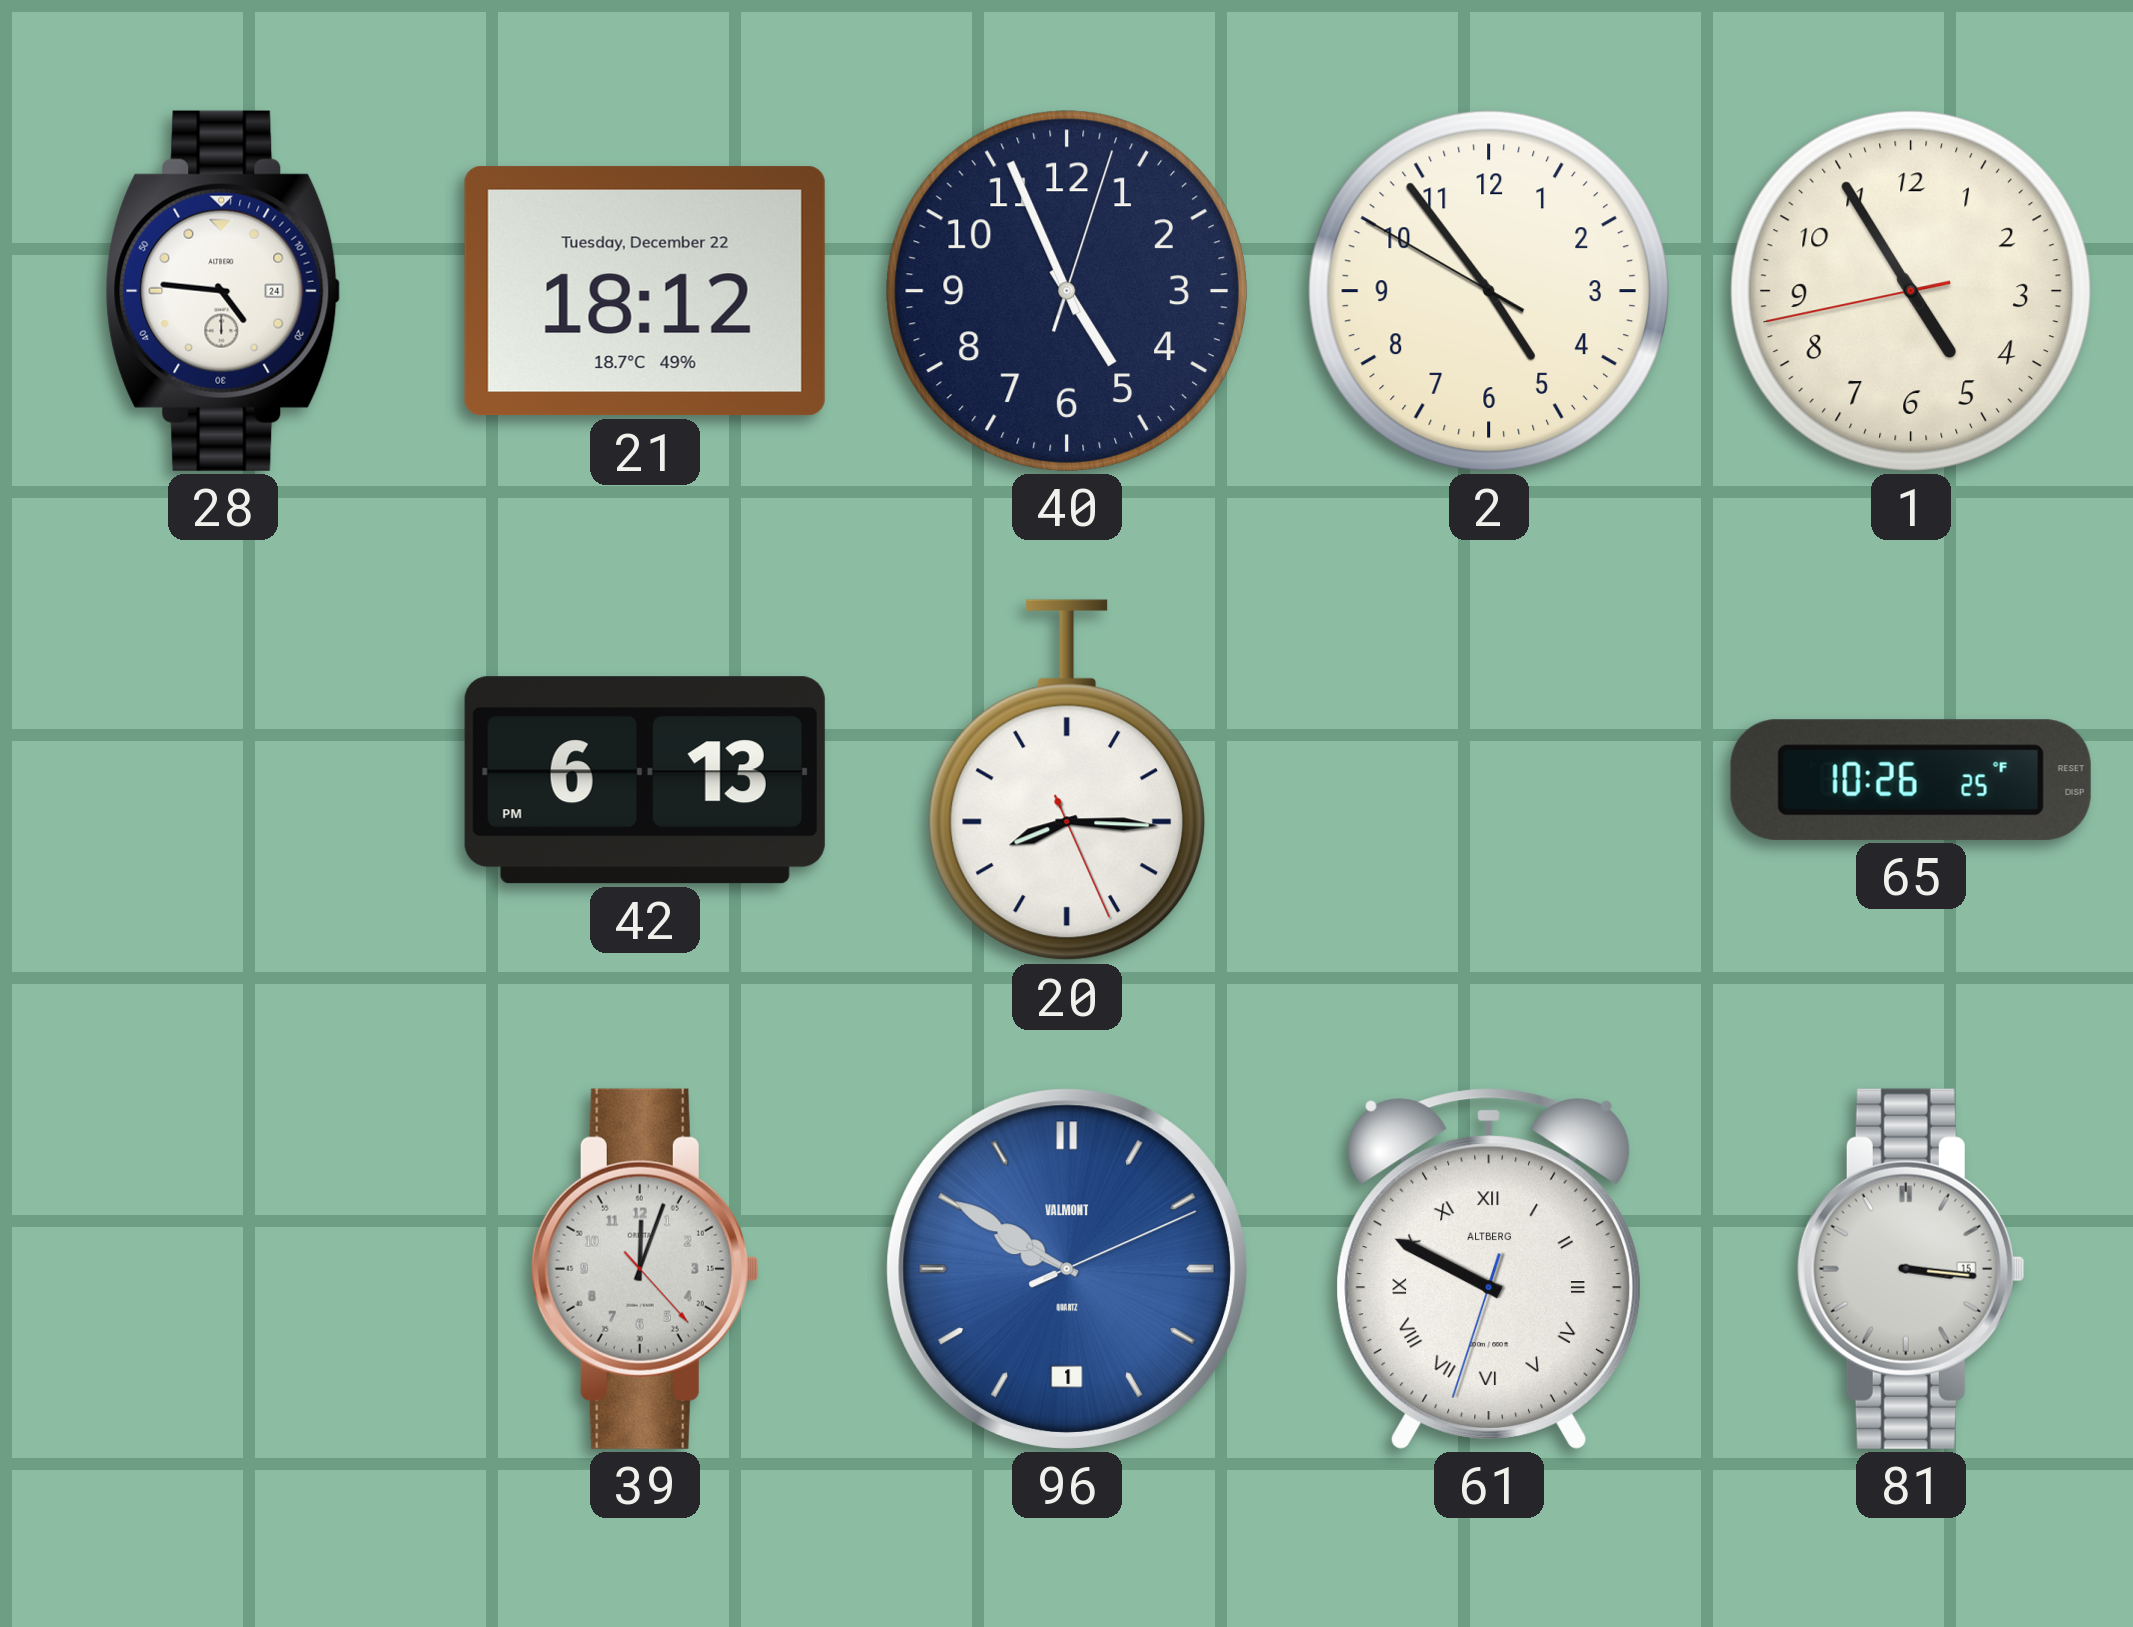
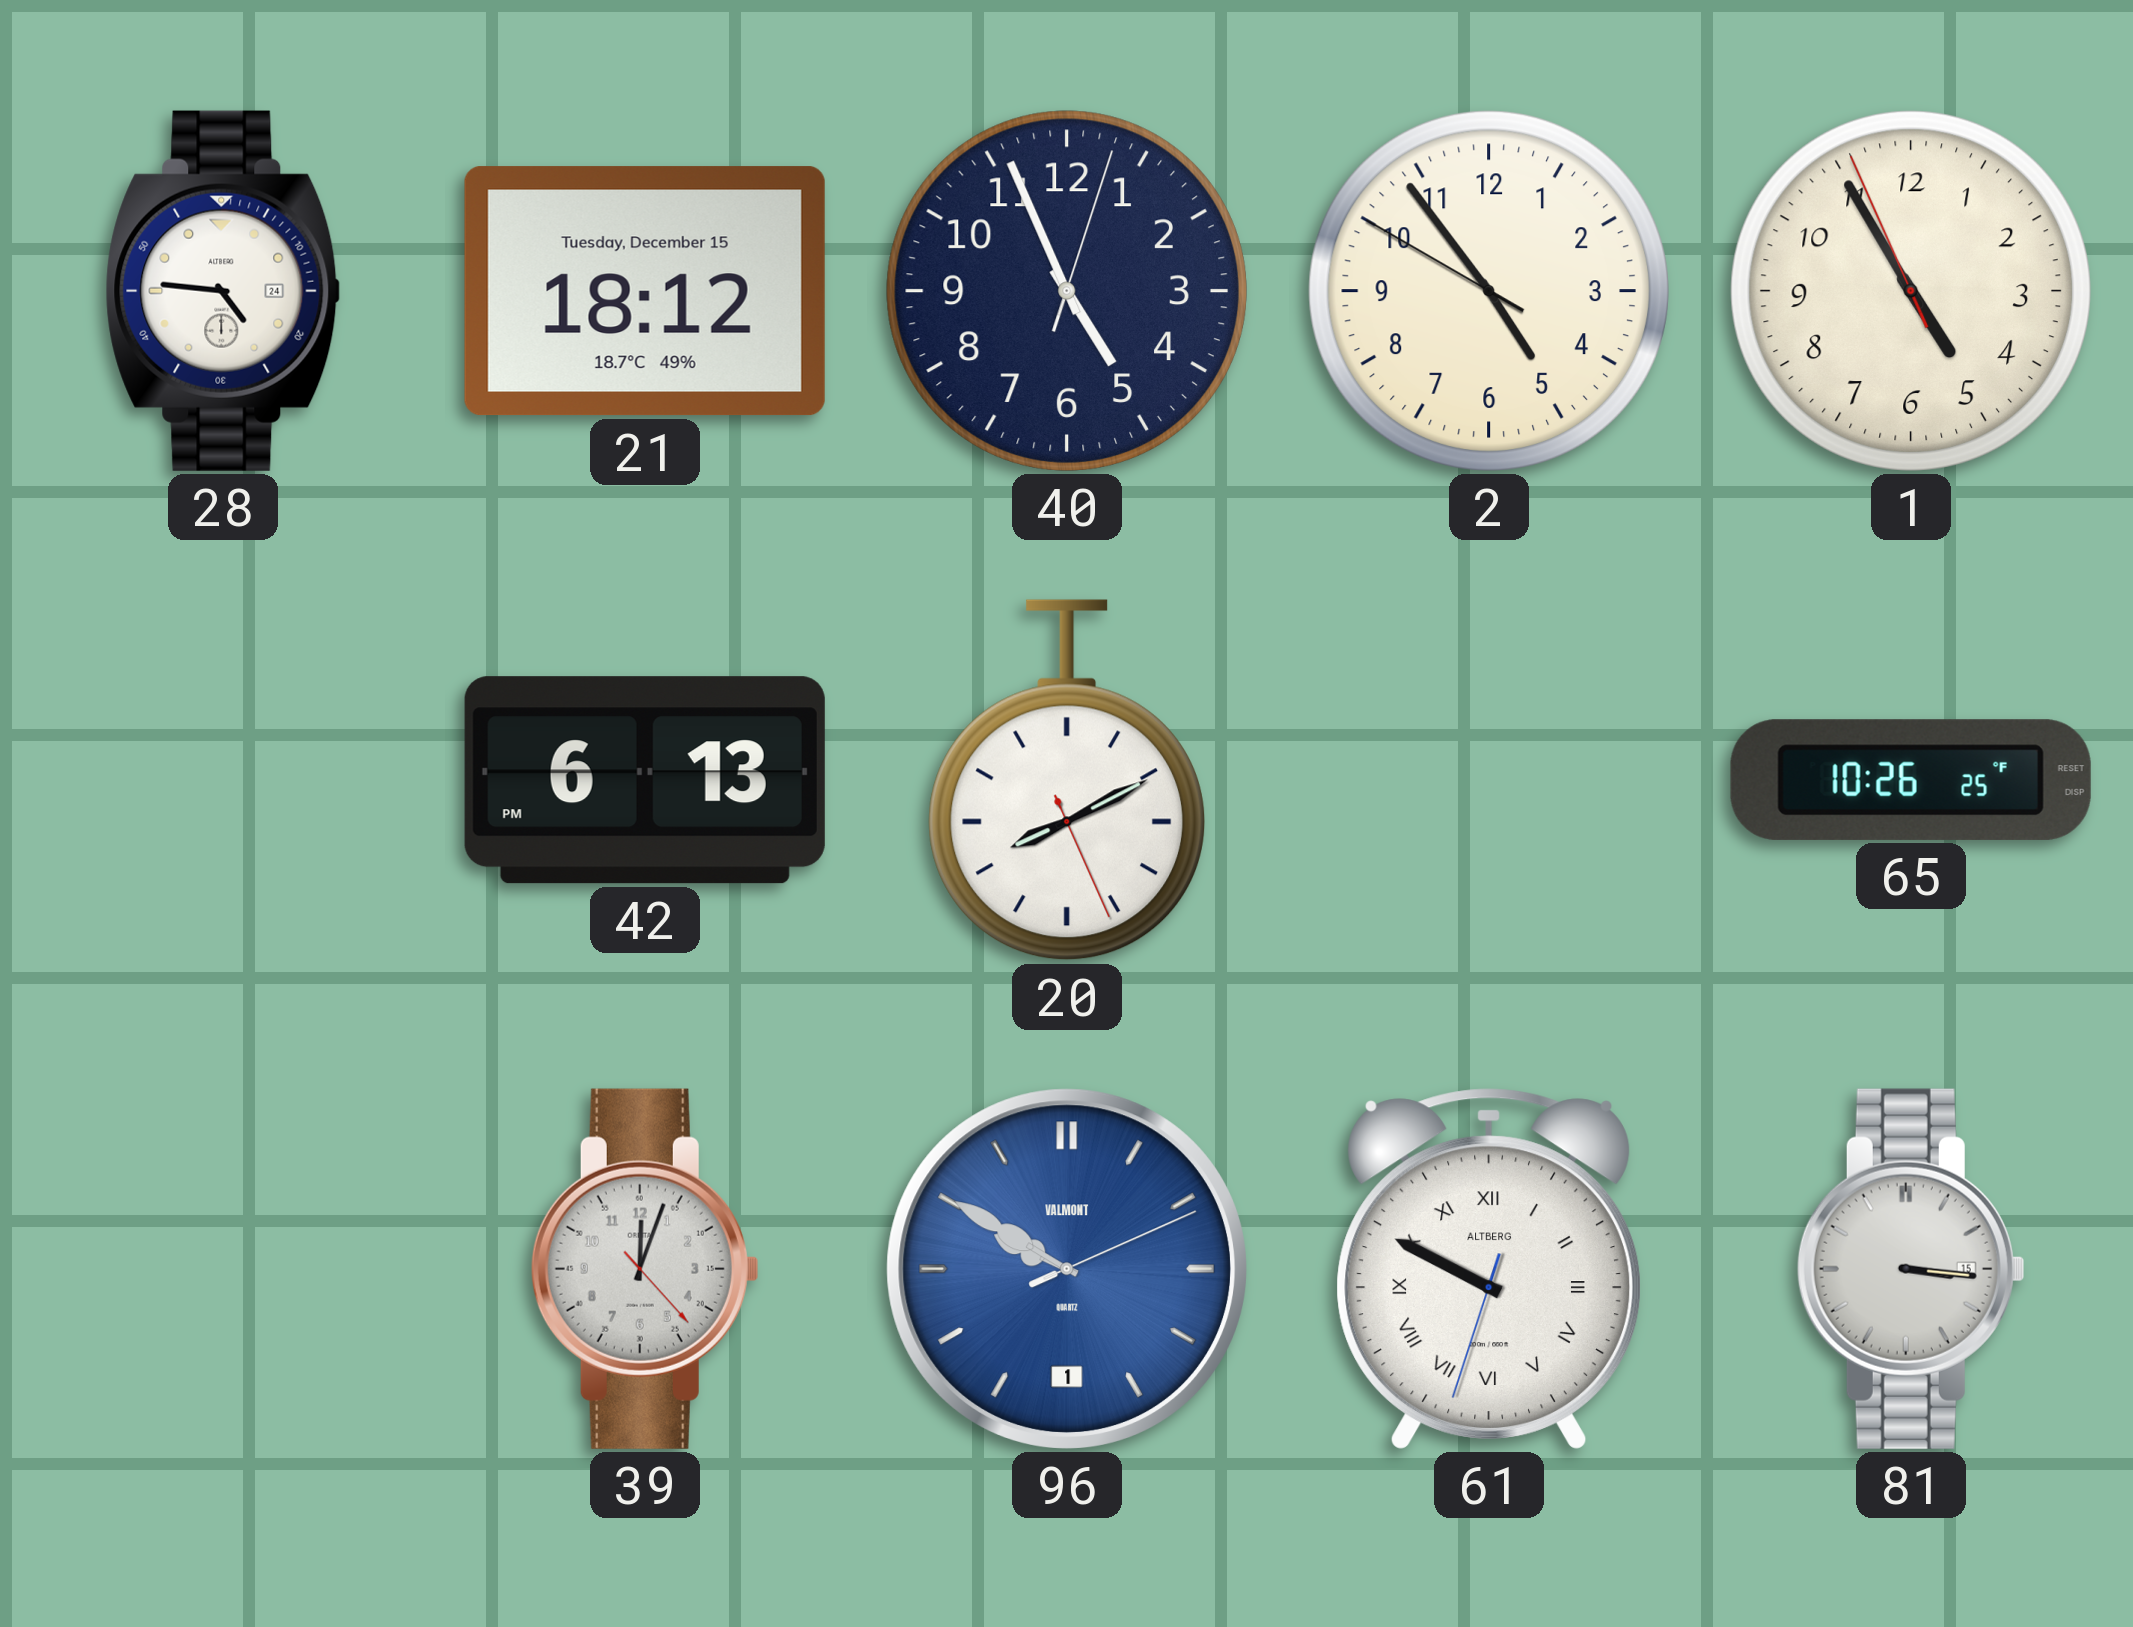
21 date: Tuesday, December 22 -> Tuesday, December 15
1: 4:54:43 -> 4:54:56
20: 8:15 -> 8:10
